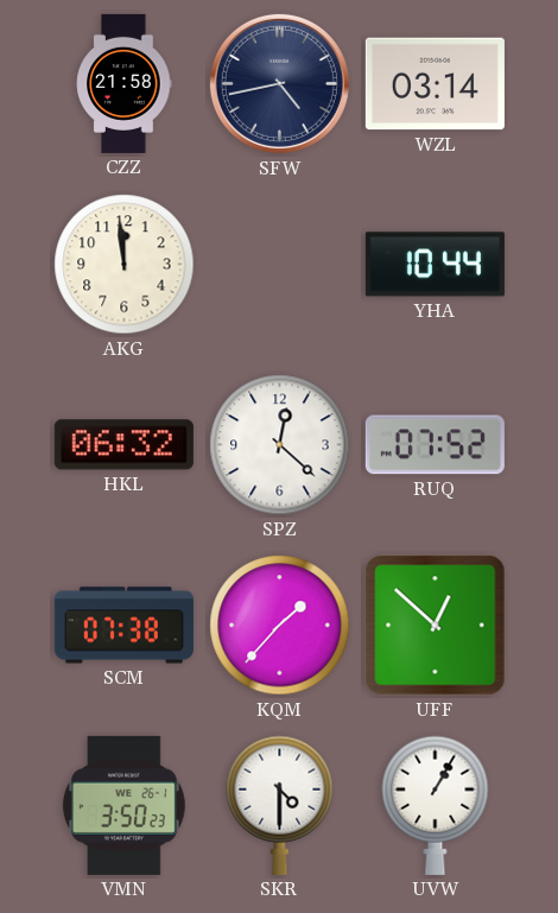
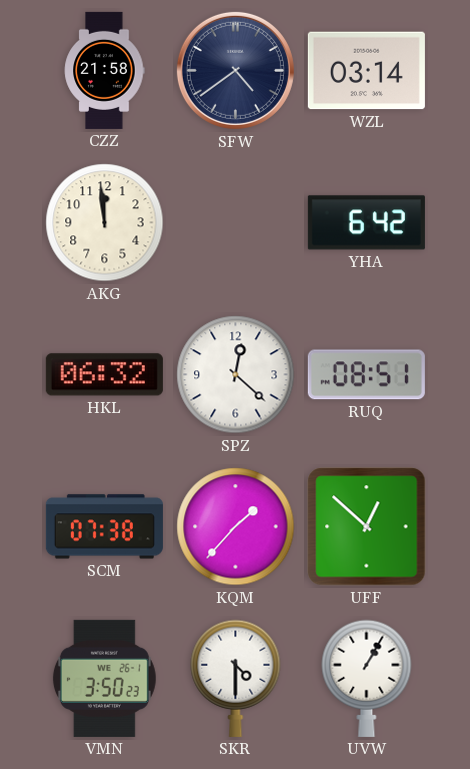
SFW: 4:43 -> 4:39
YHA: 10:44 -> 6:42
RUQ: 07:52 -> 08:51
